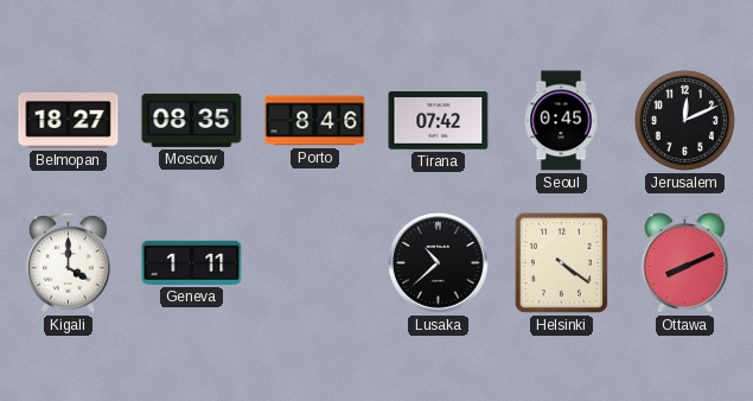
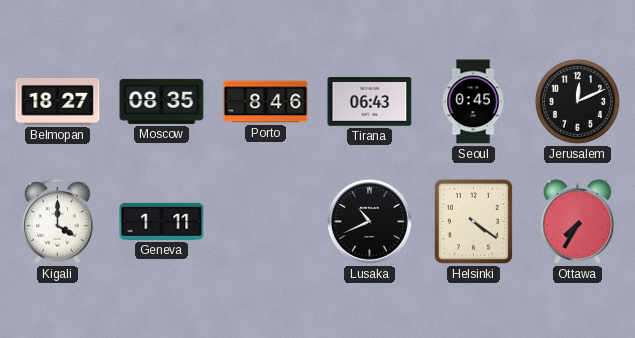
Tirana: 07:42 -> 06:43
Lusaka: 10:38 -> 10:41
Ottawa: 8:11 -> 7:35
